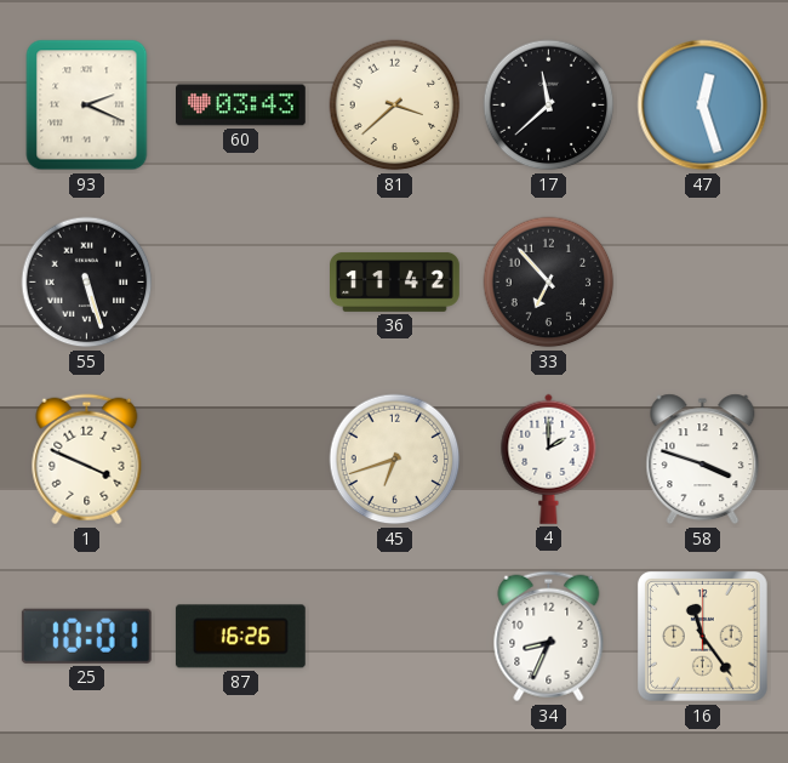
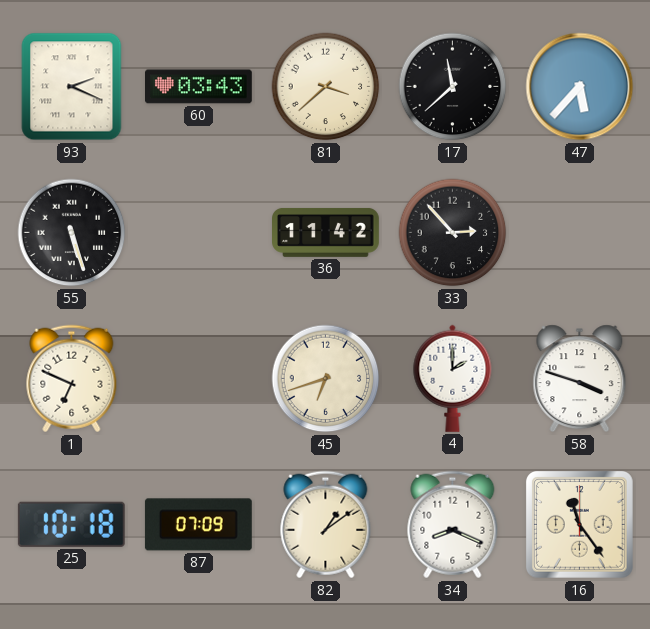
47: 12:27 -> 5:37
33: 6:53 -> 2:53
1: 3:49 -> 6:49
25: 10:01 -> 10:18
87: 16:26 -> 07:09
82: none -> 1:09
34: 8:34 -> 8:19
